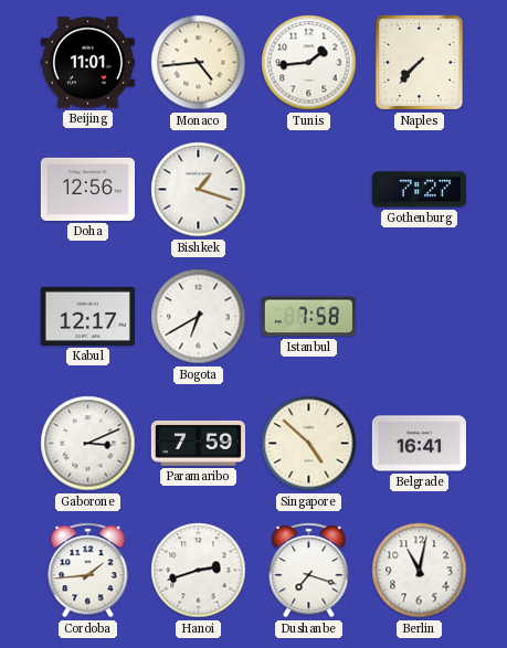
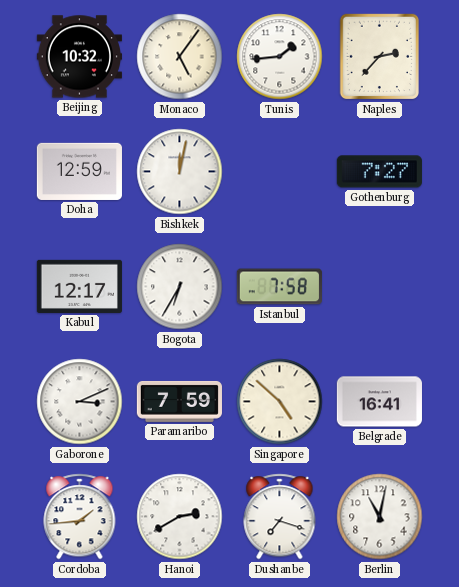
Beijing: 11:01 -> 10:32
Monaco: 4:44 -> 5:06
Naples: 7:37 -> 2:37
Doha: 12:56 -> 12:59
Bishkek: 1:18 -> 12:02
Bogota: 6:40 -> 6:35
Hanoi: 2:42 -> 2:40
